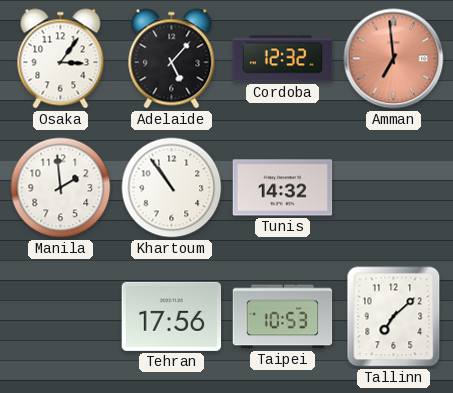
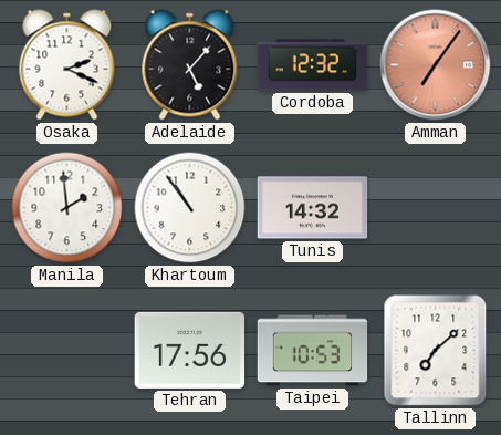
Osaka: 3:06 -> 2:19
Amman: 6:59 -> 7:06
